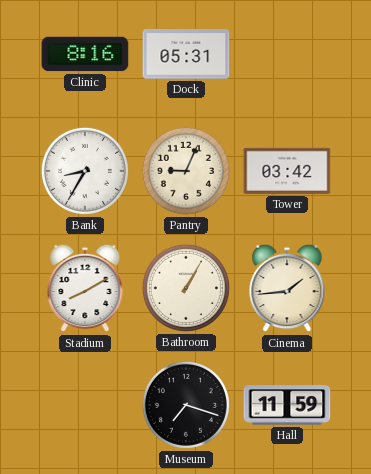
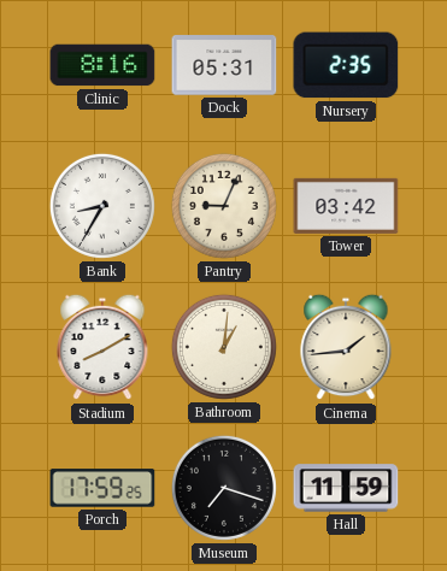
Nursery: none -> 2:35
Bathroom: 1:05 -> 1:01
Porch: none -> 17:59
